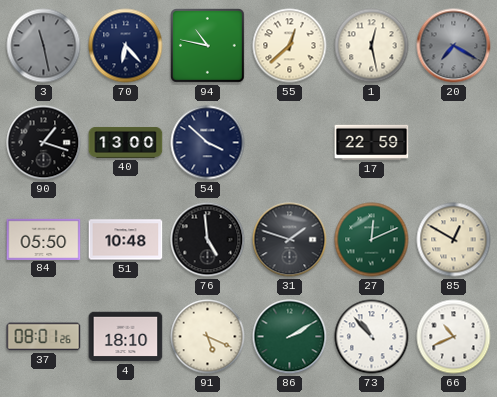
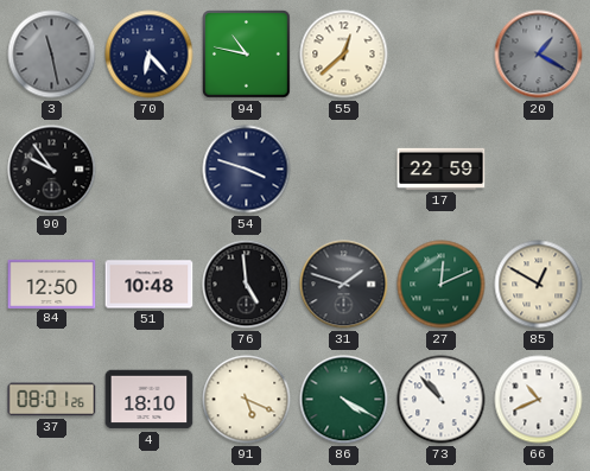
1: 12:28 -> none
20: 7:20 -> 1:20
90: 1:18 -> 9:54
40: 13:00 -> none
54: 3:52 -> 3:48
84: 05:50 -> 12:50
86: 2:10 -> 4:20
